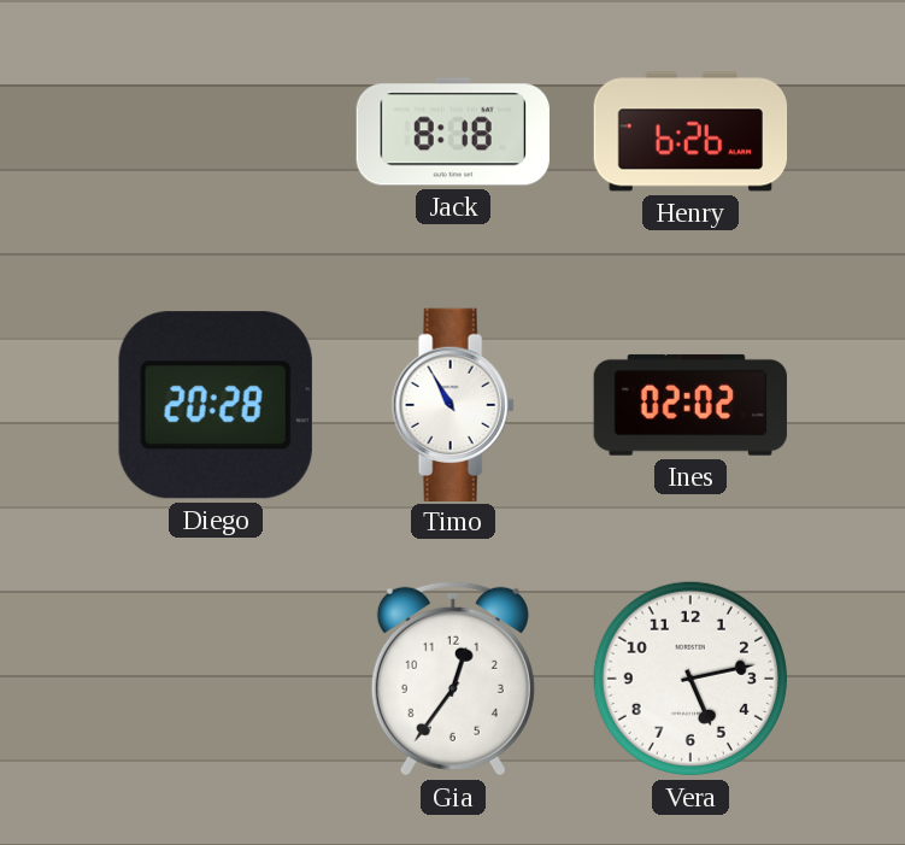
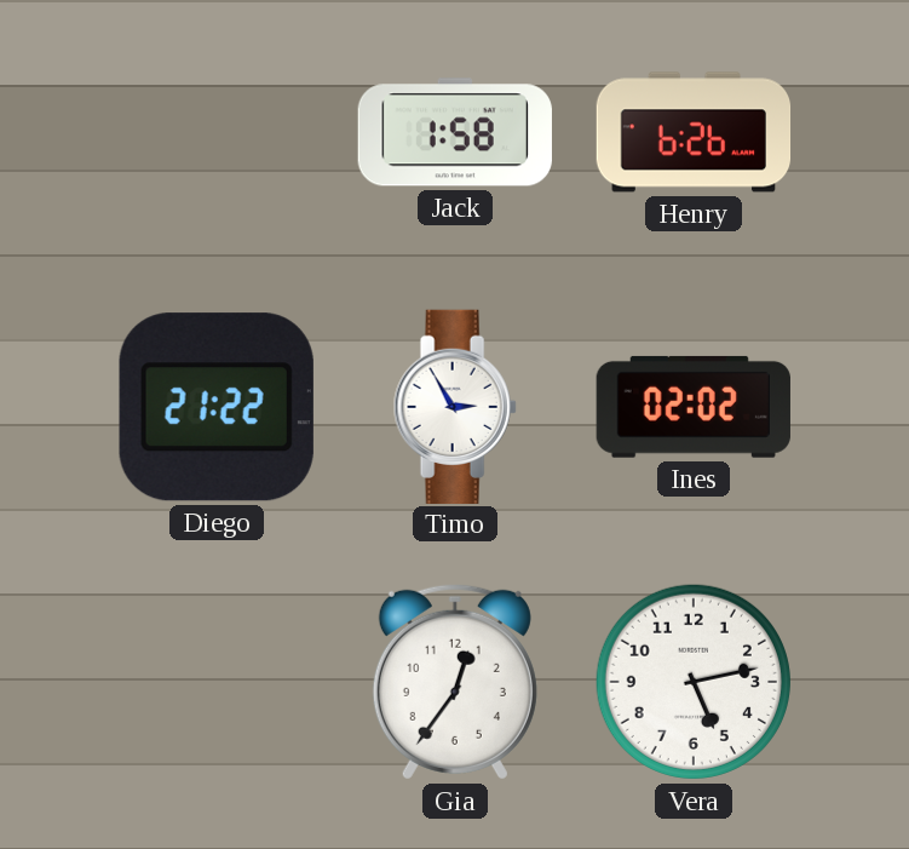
Jack: 8:18 -> 1:58
Diego: 20:28 -> 21:22
Timo: 10:55 -> 2:55
